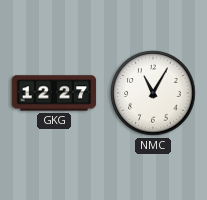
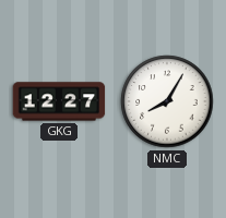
NMC: 11:05 -> 8:05
